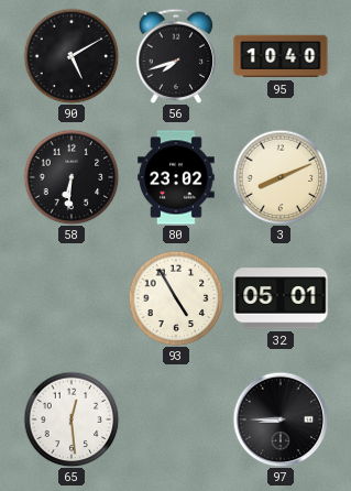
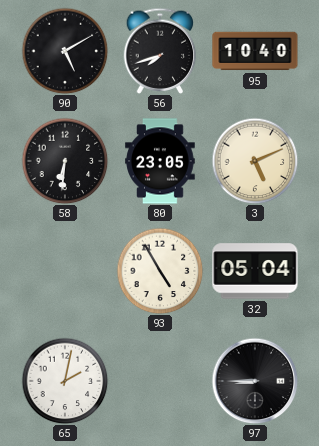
80: 23:02 -> 23:05
3: 8:11 -> 5:11
32: 05:01 -> 05:04
65: 12:29 -> 2:02
